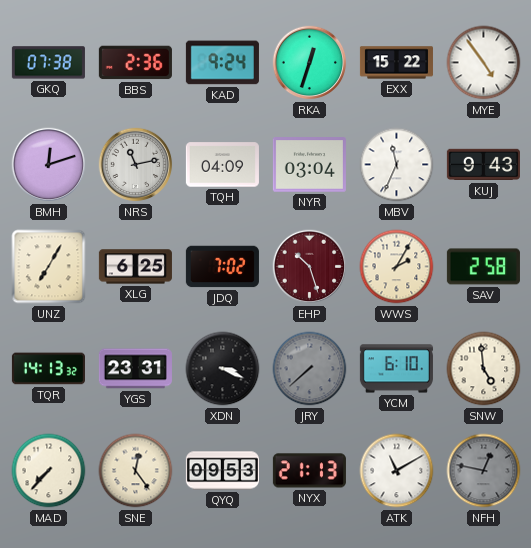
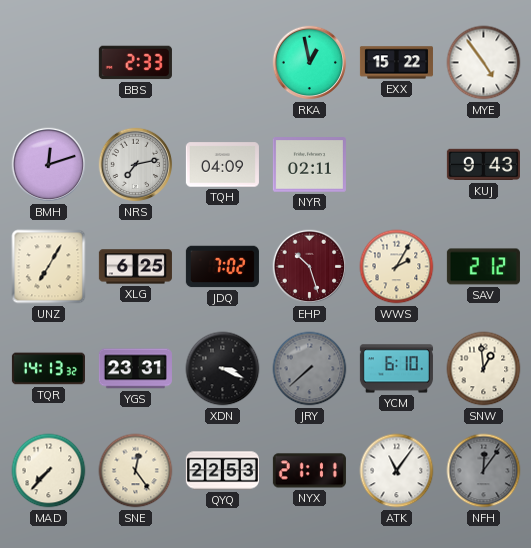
GKQ: 07:38 -> none
BBS: 2:36 -> 2:33
KAD: 9:24 -> none
RKA: 12:33 -> 12:58
NRS: 11:13 -> 7:13
NYR: 03:04 -> 02:11
MBV: 11:34 -> none
SAV: 2:58 -> 2:12
SNW: 4:59 -> 12:59
QYQ: 09:53 -> 22:53
NYX: 21:13 -> 21:11
ATK: 11:10 -> 11:06
NFH: 12:47 -> 12:06
